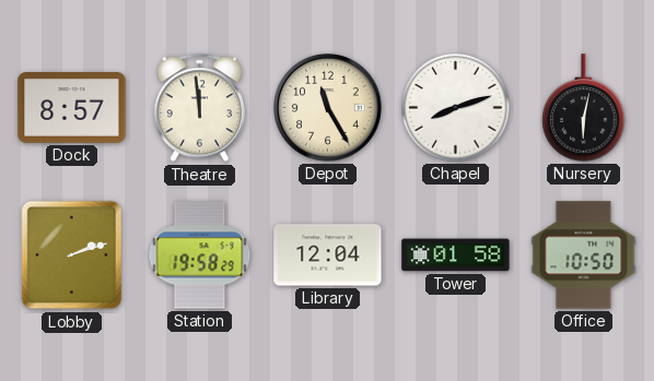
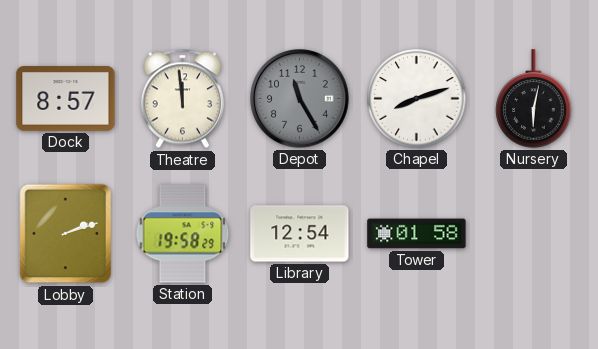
Depot dial: cream -> grey
Library: 12:04 -> 12:54
Office: 10:50 -> none
